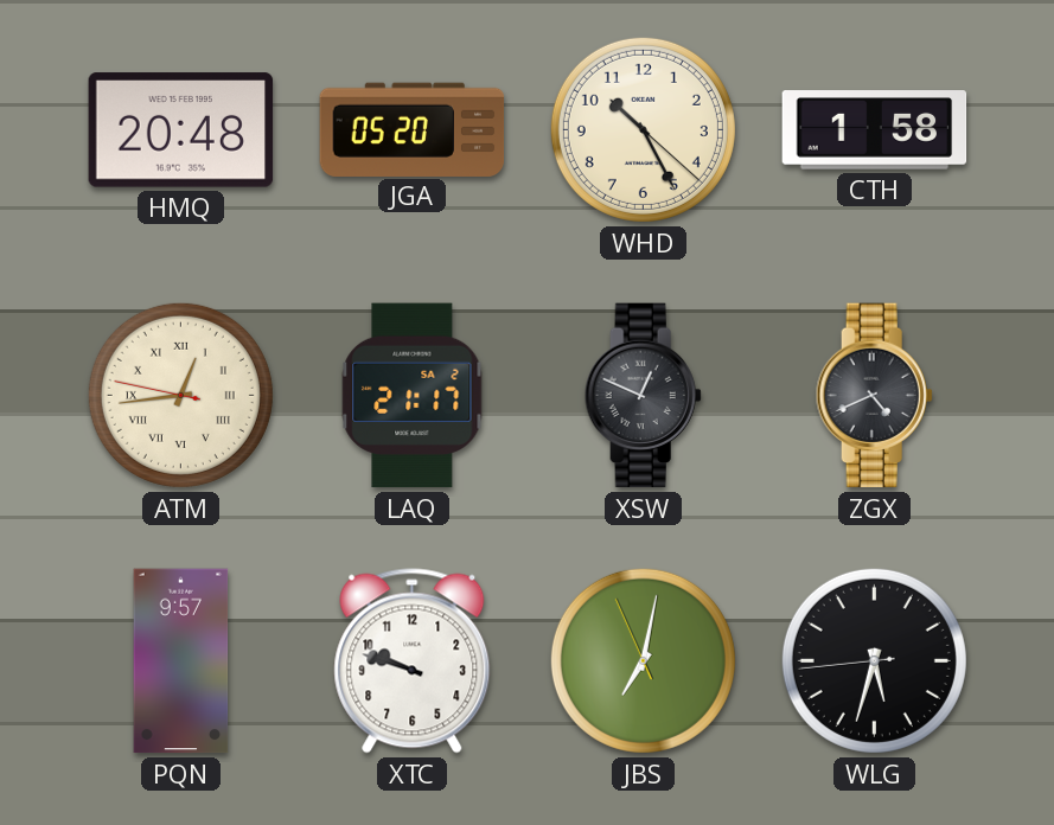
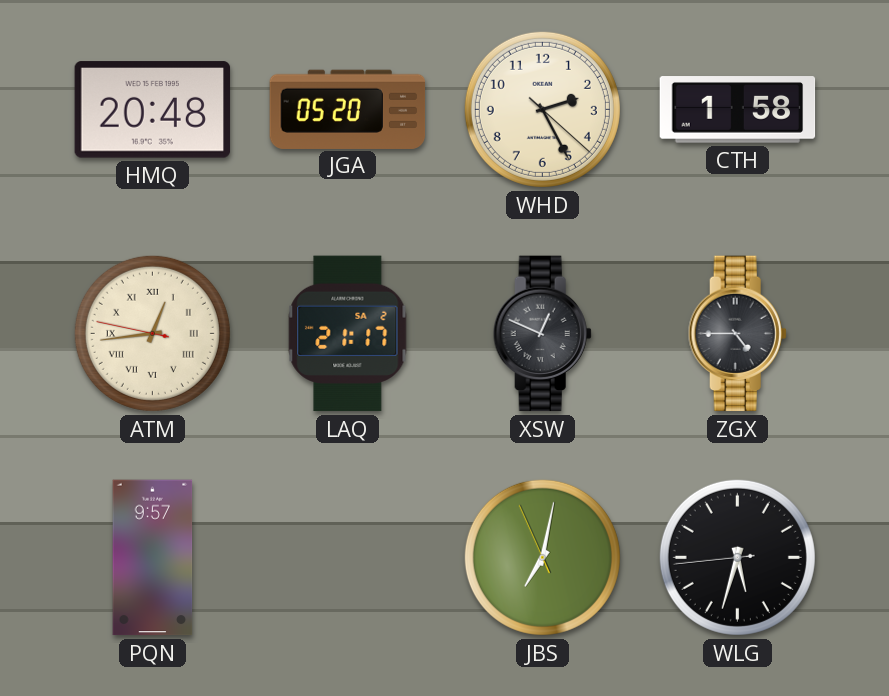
WHD: 10:25 -> 2:25
ZGX: 4:41 -> 4:45
XTC: 9:48 -> none
